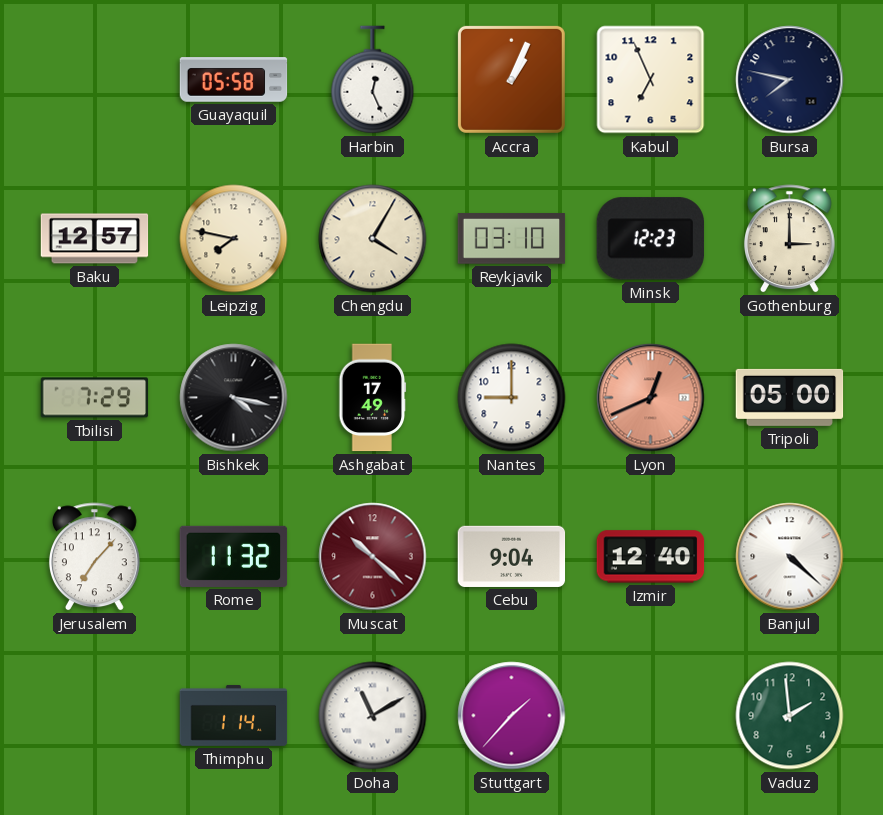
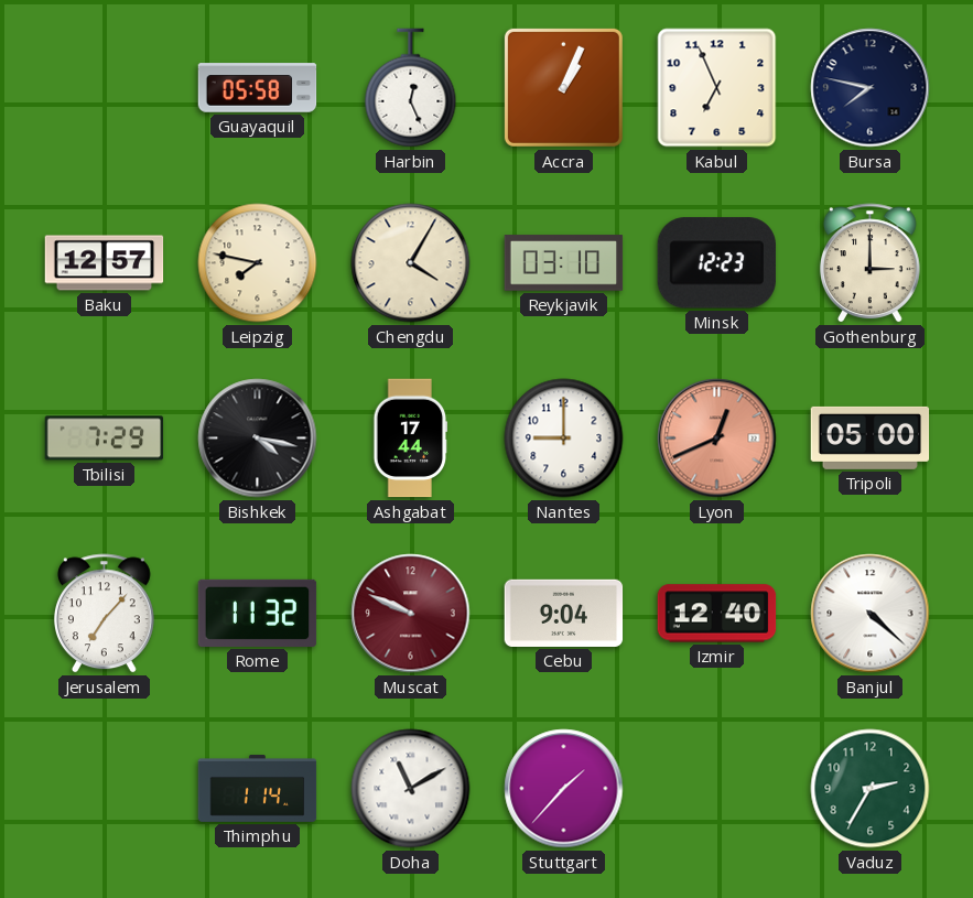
Ashgabat: 17:49 -> 17:44
Muscat: 10:22 -> 9:49
Vaduz: 1:59 -> 2:35
